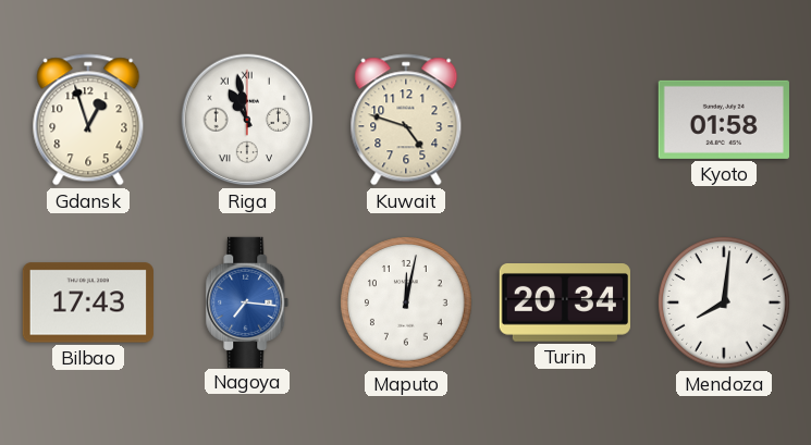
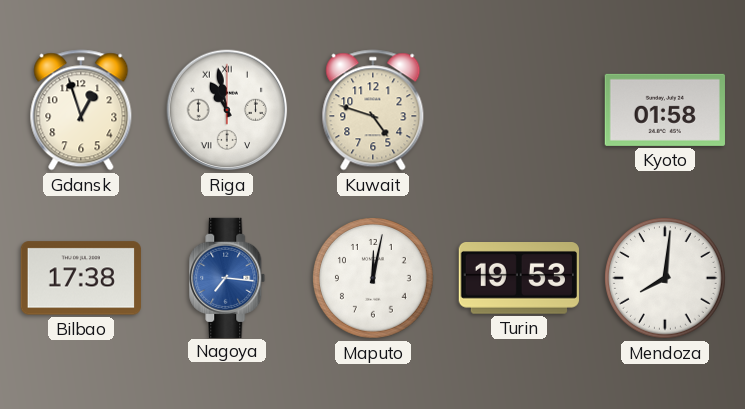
Bilbao: 17:43 -> 17:38
Turin: 20:34 -> 19:53
